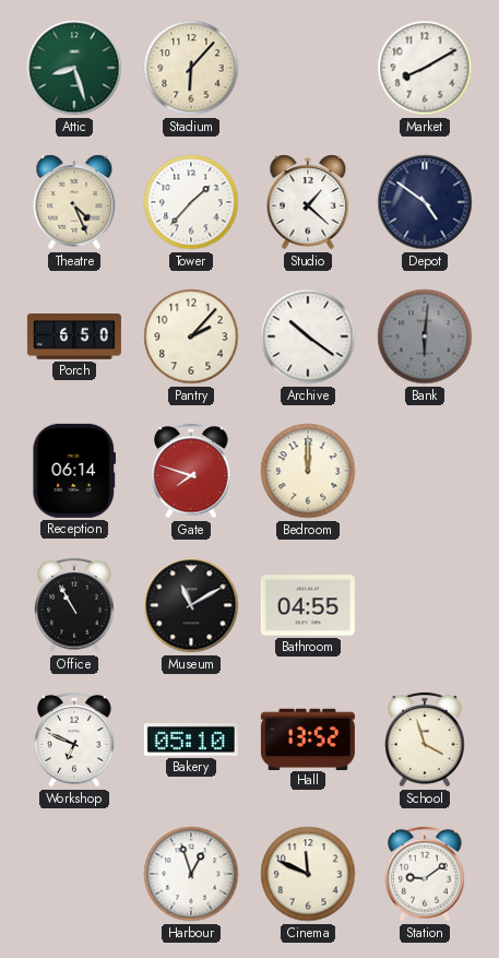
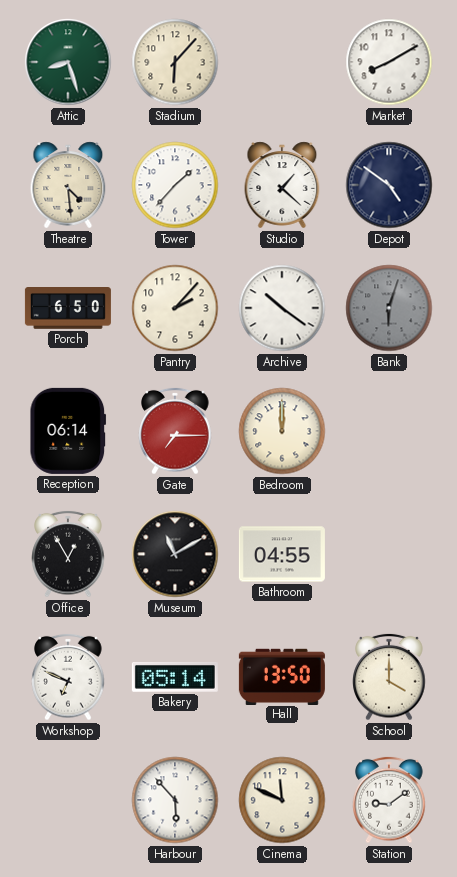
Theatre: 4:26 -> 4:29
Bank: 6:01 -> 6:03
Gate: 7:48 -> 7:15
Office: 10:55 -> 12:55
Bakery: 05:10 -> 05:14
Hall: 13:52 -> 13:50
School: 3:57 -> 4:00
Harbour: 12:57 -> 5:53
